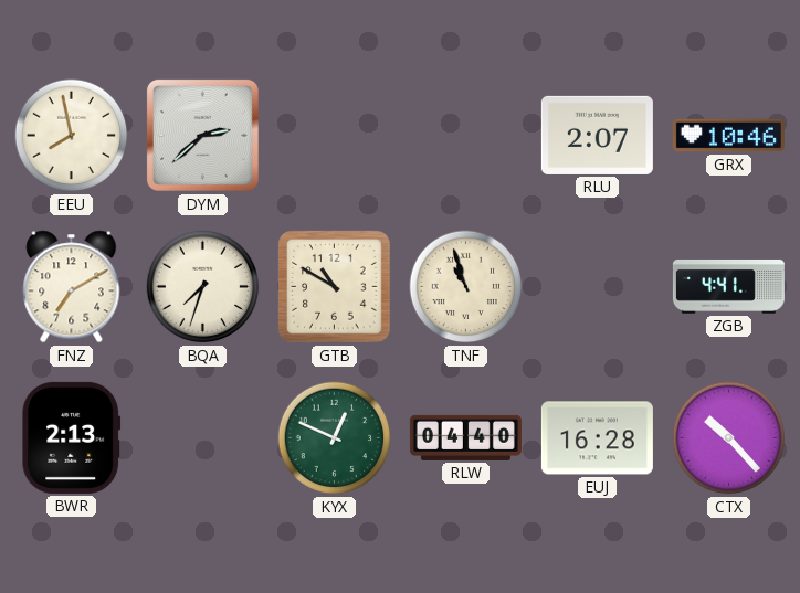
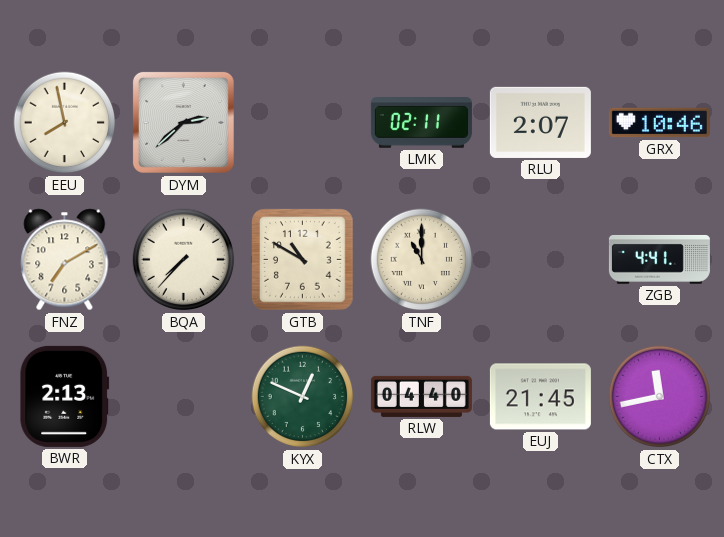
LMK: none -> 02:11
BQA: 7:33 -> 7:37
TNF: 10:57 -> 11:00
EUJ: 16:28 -> 21:45
CTX: 10:23 -> 11:43
